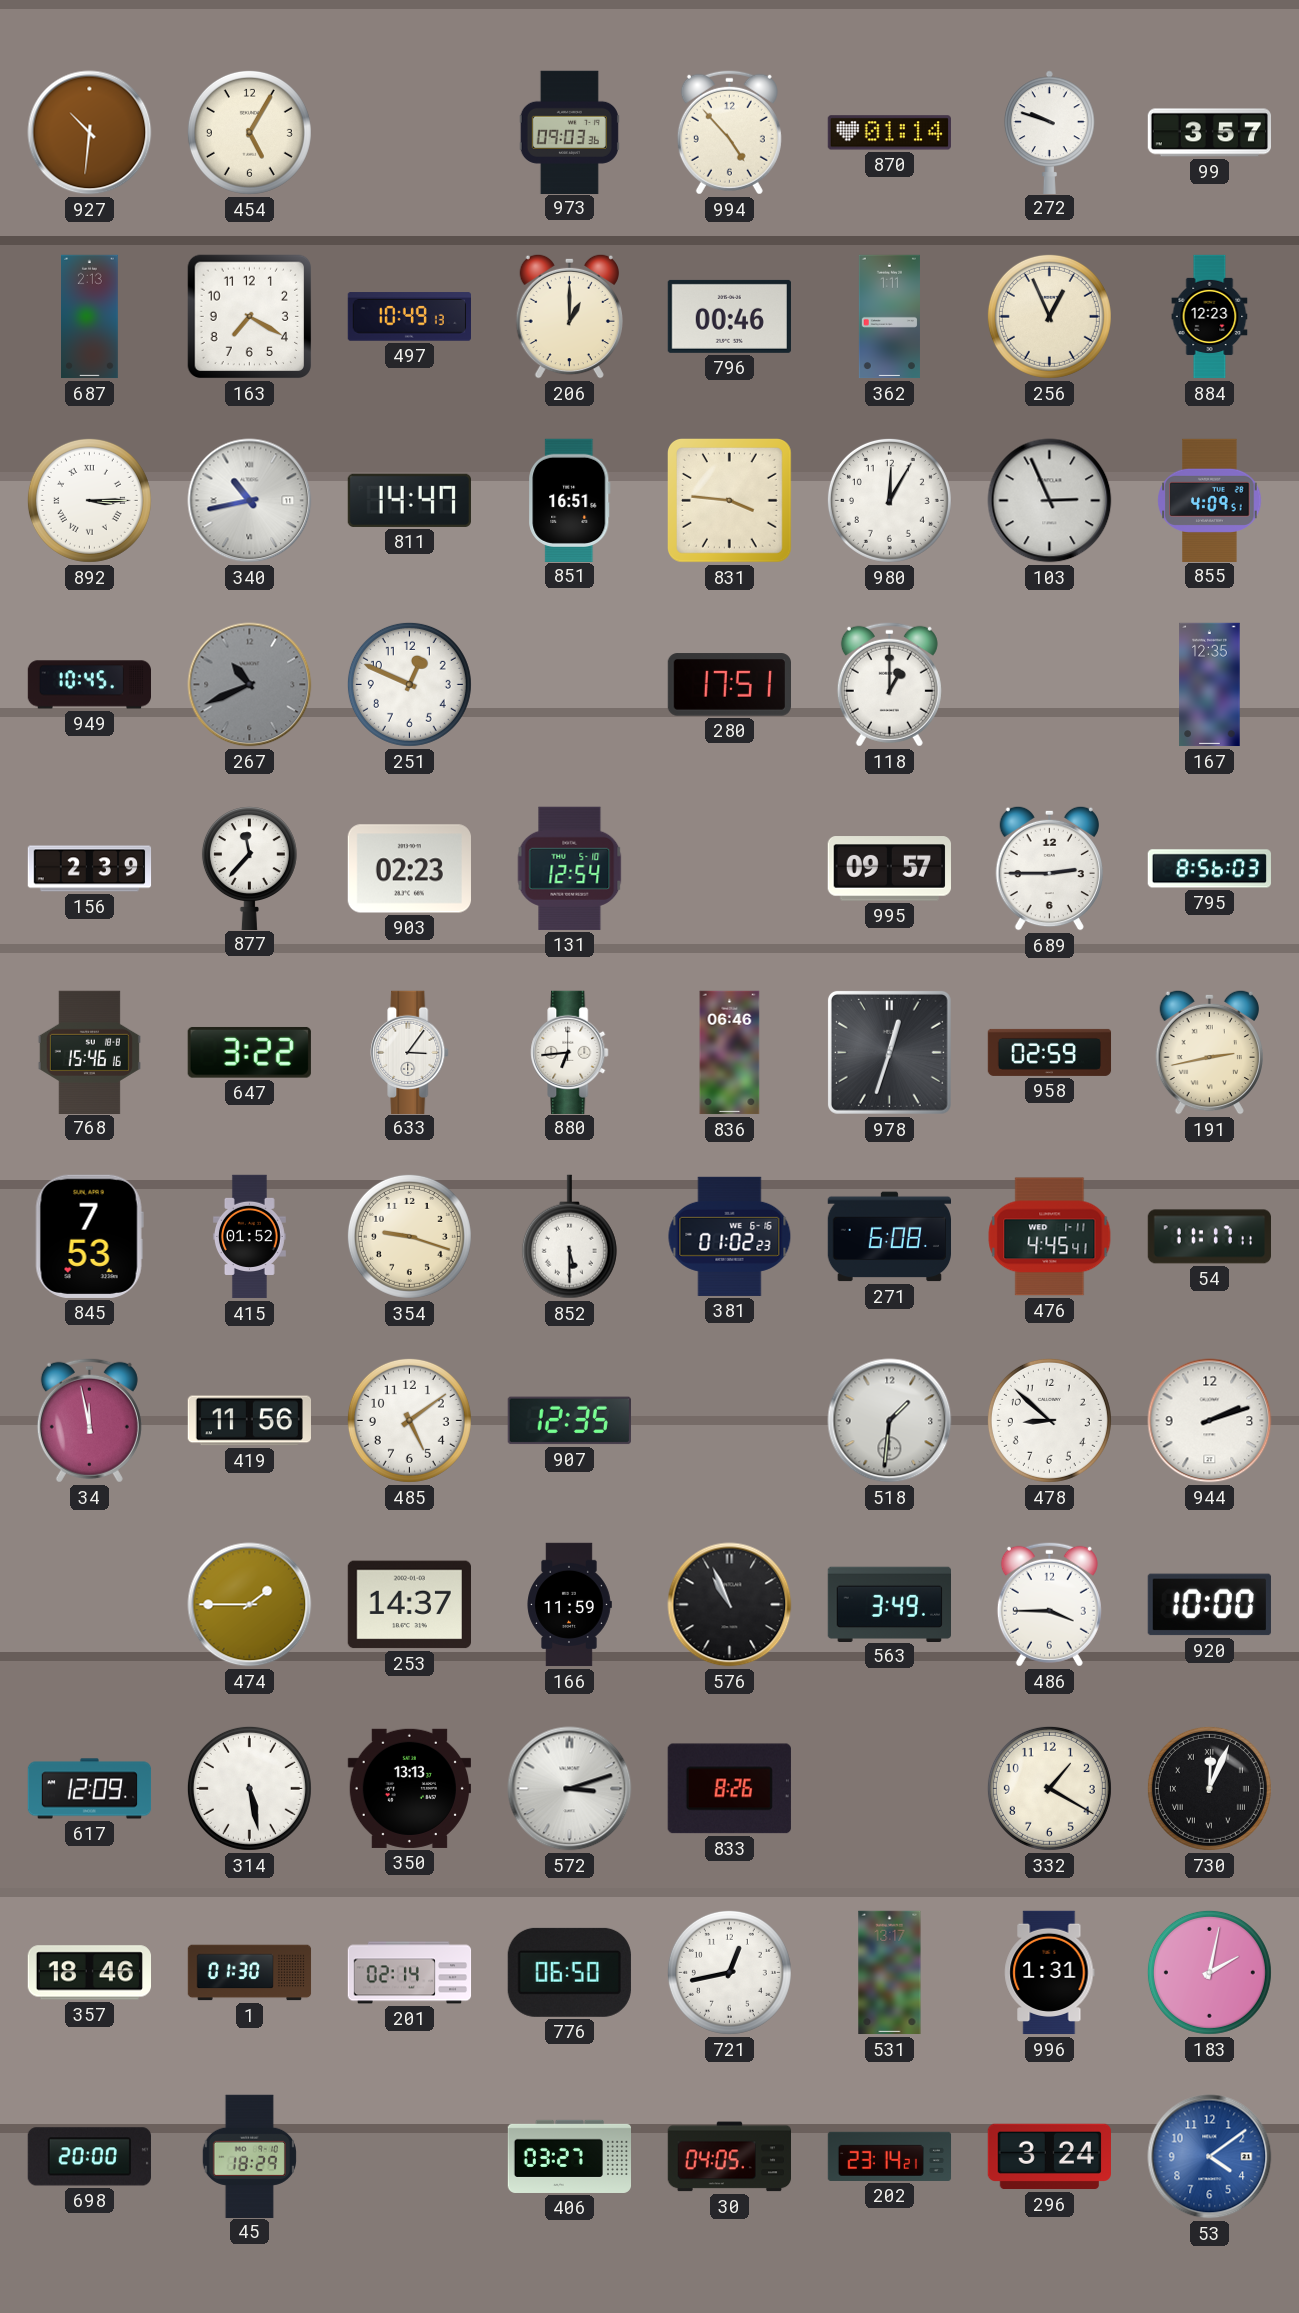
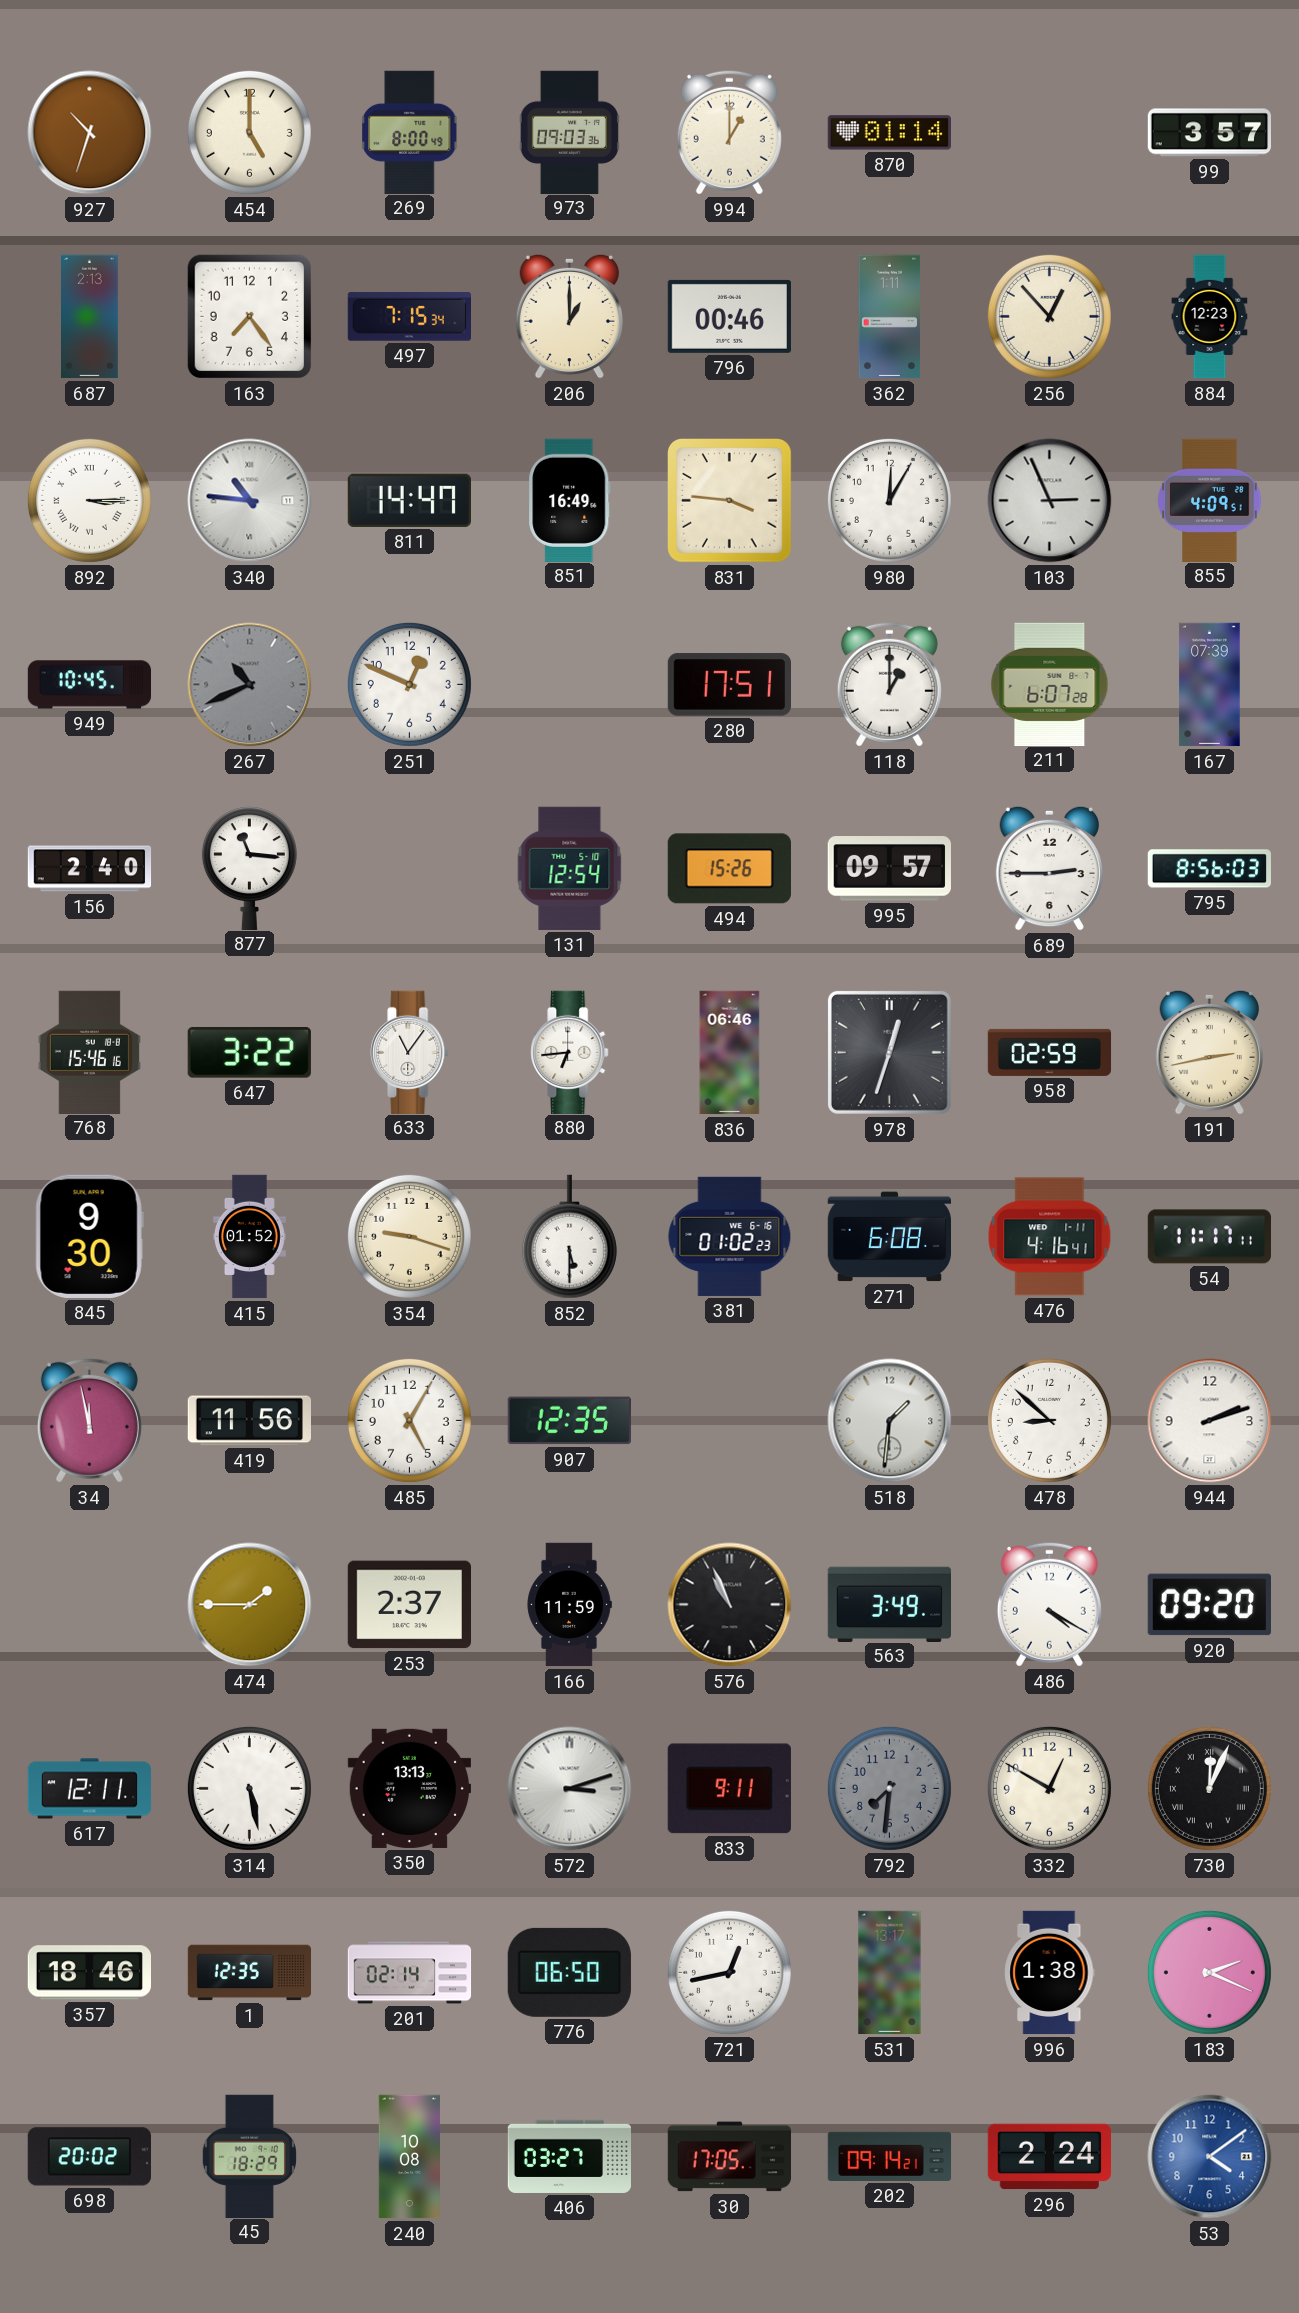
927: 10:31 -> 10:33
454: 5:05 -> 5:00
269: none -> 8:00
994: 4:53 -> 1:00
272: 9:48 -> none
163: 7:20 -> 7:24
497: 10:49 -> 7:15
256: 12:56 -> 12:53
340: 10:43 -> 10:46
851: 16:51 -> 16:49
211: none -> 6:07
167: 12:35 -> 07:39
156: 2:39 -> 2:40
877: 11:37 -> 11:16
903: 02:23 -> none
494: none -> 15:26
633: 3:06 -> 11:06
845: 7:53 -> 9:30
476: 4:45 -> 4:16
485: 5:09 -> 5:05
253: 14:37 -> 2:37
486: 3:45 -> 4:20
920: 10:00 -> 09:20
617: 12:09 -> 12:11
833: 8:26 -> 9:11
792: none -> 7:31
332: 1:20 -> 12:50
1: 01:30 -> 12:35
996: 1:31 -> 1:38
183: 2:02 -> 2:19
698: 20:00 -> 20:02
240: none -> 10:08
30: 04:05 -> 17:05
202: 23:14 -> 09:14
296: 3:24 -> 2:24
